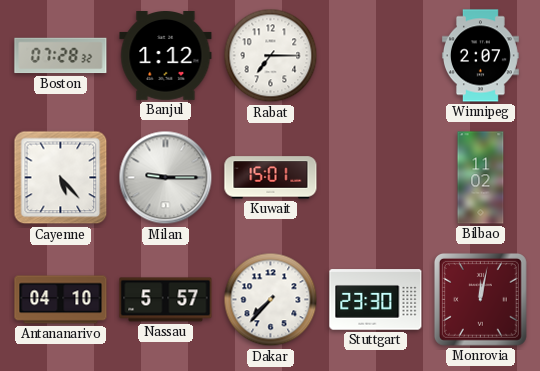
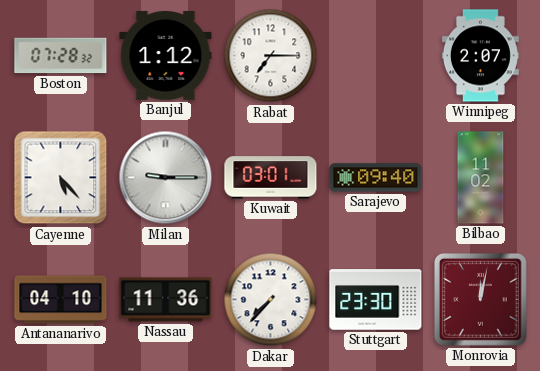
Kuwait: 15:01 -> 03:01
Sarajevo: none -> 09:40
Nassau: 5:57 -> 11:36
